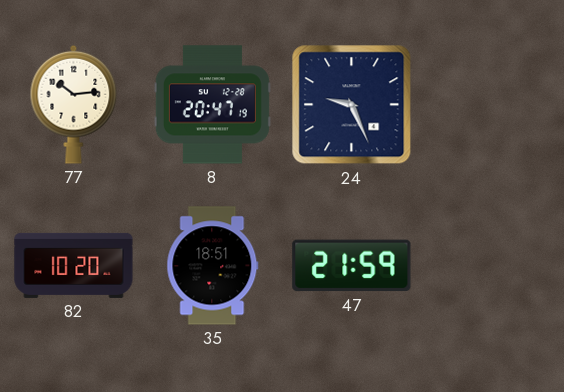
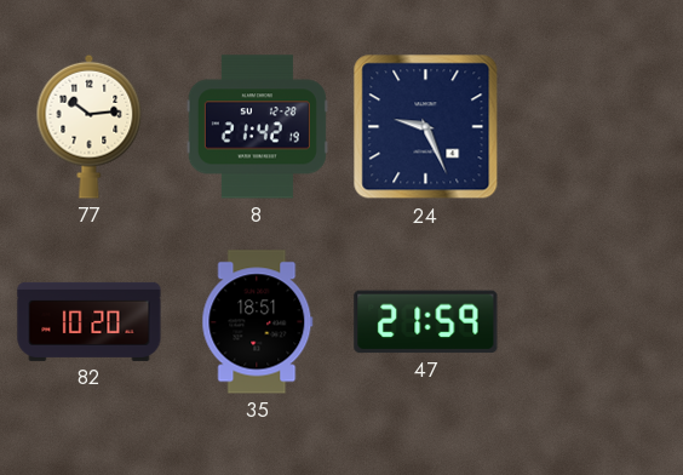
8: 20:47 -> 21:42
